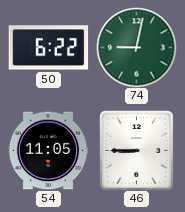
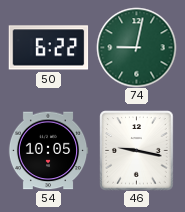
54: 11:05 -> 10:05
46: 8:45 -> 9:17
